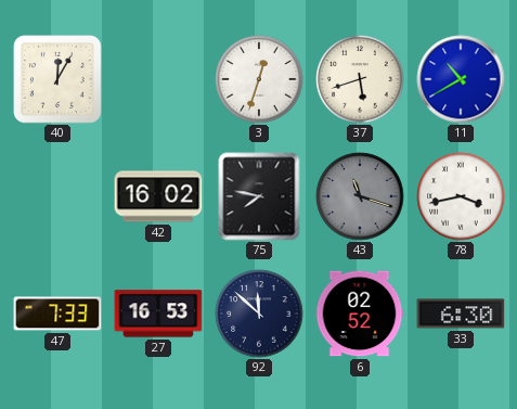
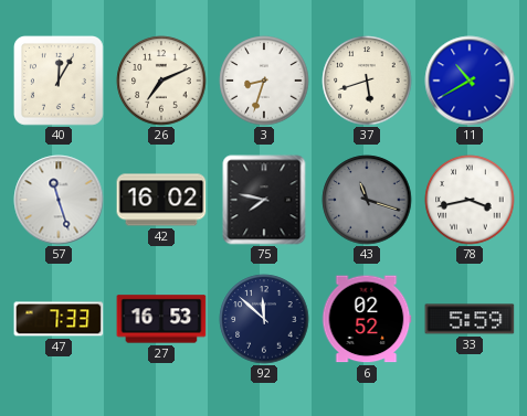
26: none -> 7:11
3: 12:33 -> 8:33
57: none -> 11:27
33: 6:30 -> 5:59
